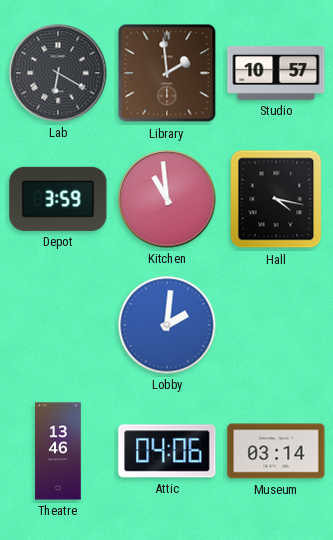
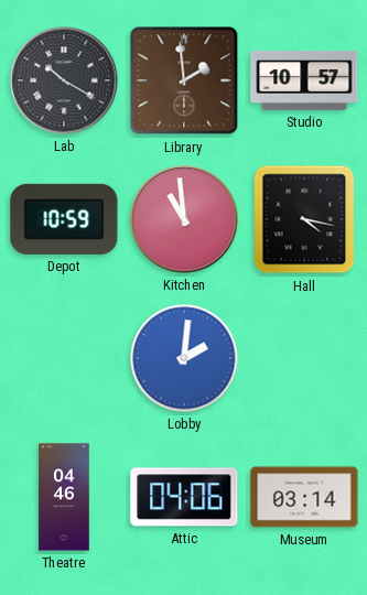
Lab: 6:20 -> 10:20
Depot: 3:59 -> 10:59
Theatre: 13:46 -> 04:46
